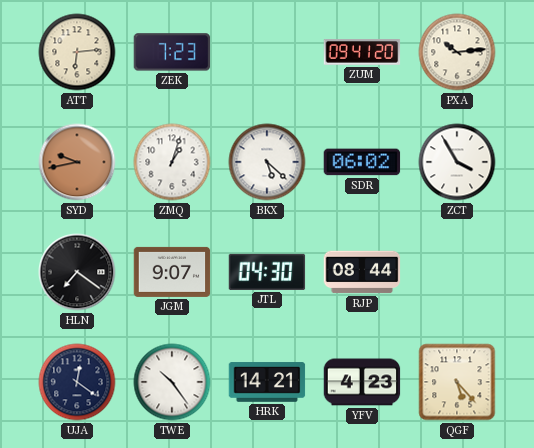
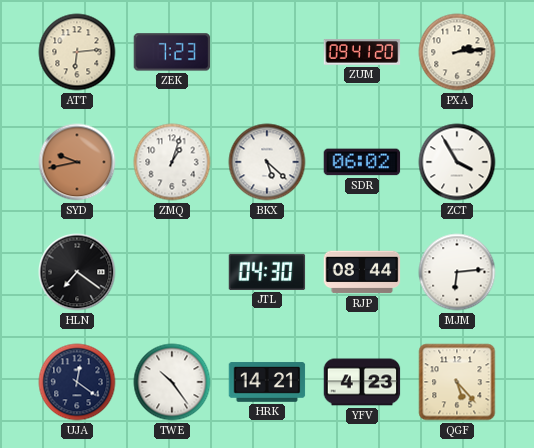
PXA: 10:14 -> 2:14
JGM: 9:07 -> none
MJM: none -> 6:14
